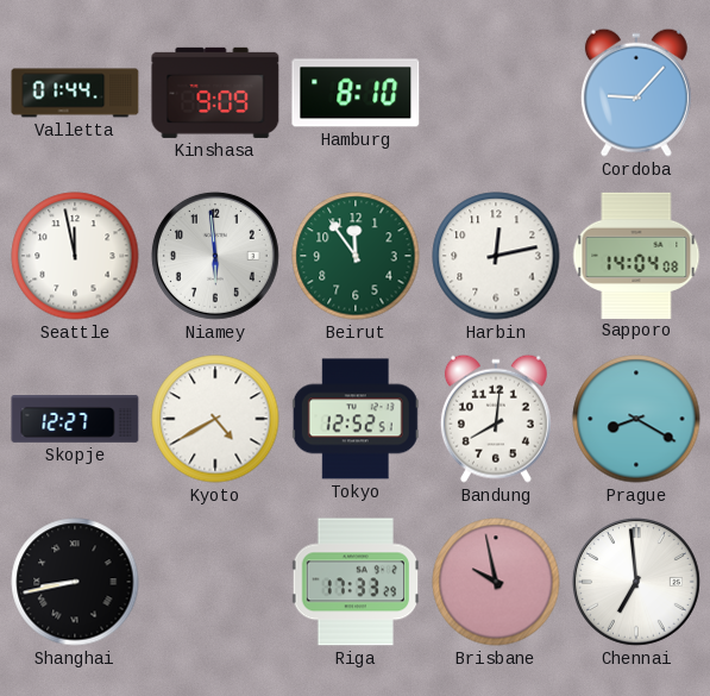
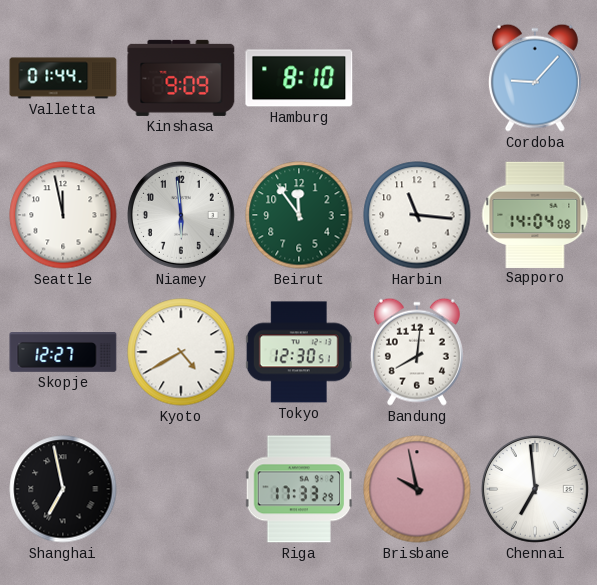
Harbin: 12:13 -> 11:16
Tokyo: 12:52 -> 12:30
Prague: 8:20 -> none
Shanghai: 8:43 -> 6:58
